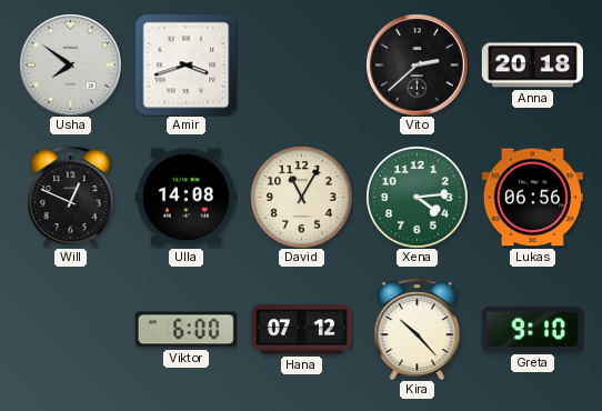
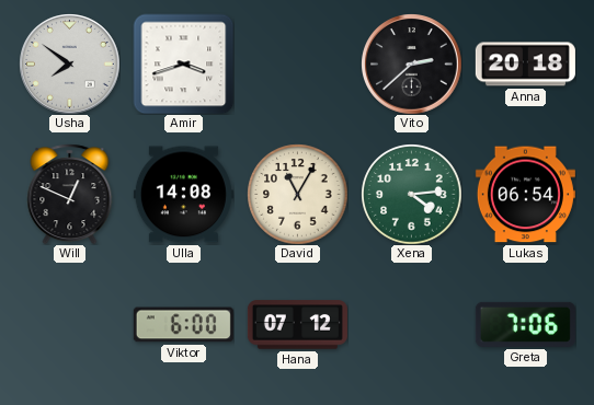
Lukas: 06:56 -> 06:54
Kira: 10:23 -> none
Greta: 9:10 -> 7:06
